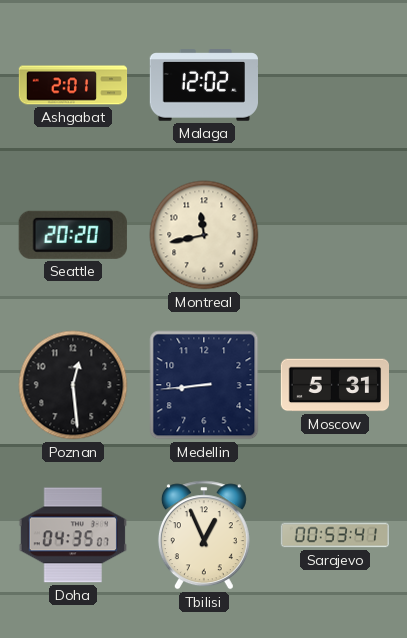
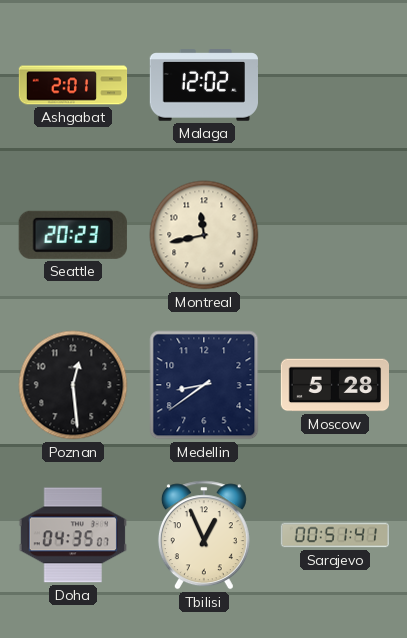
Seattle: 20:20 -> 20:23
Medellin: 8:44 -> 8:39
Moscow: 5:31 -> 5:28
Sarajevo: 00:53 -> 00:51
